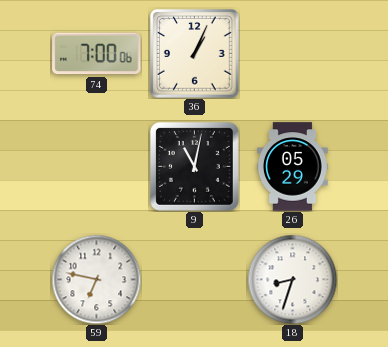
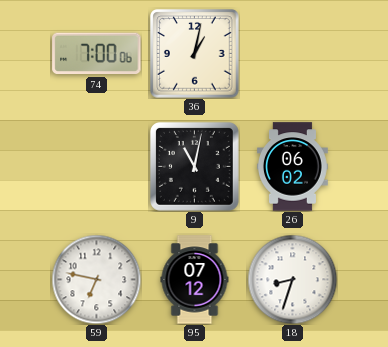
36: 1:04 -> 1:02
26: 05:29 -> 06:02
95: none -> 07:12
